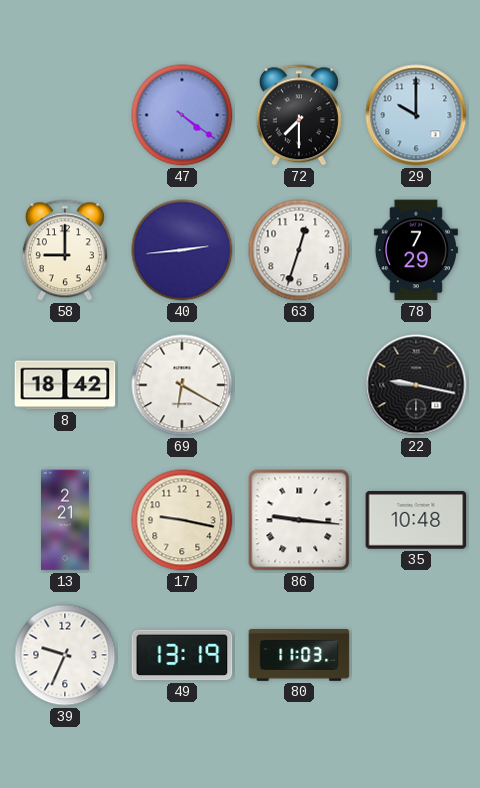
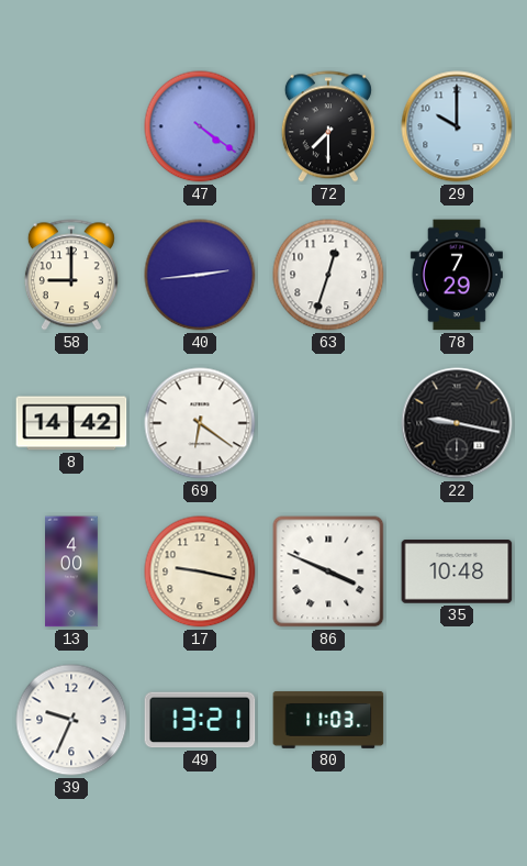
8: 18:42 -> 14:42
69: 6:20 -> 6:21
13: 2:21 -> 4:00
86: 9:16 -> 3:49
49: 13:19 -> 13:21
